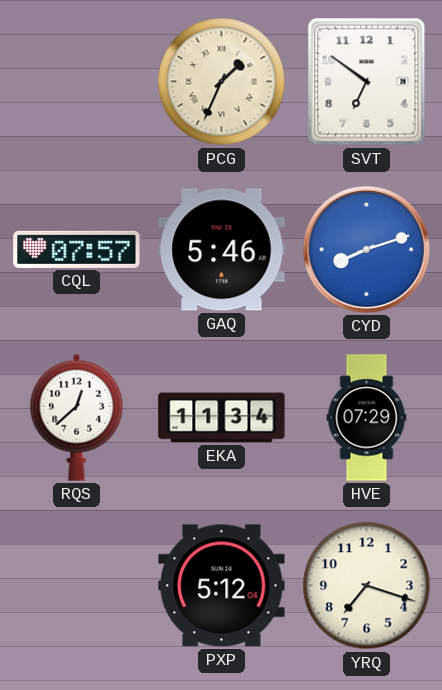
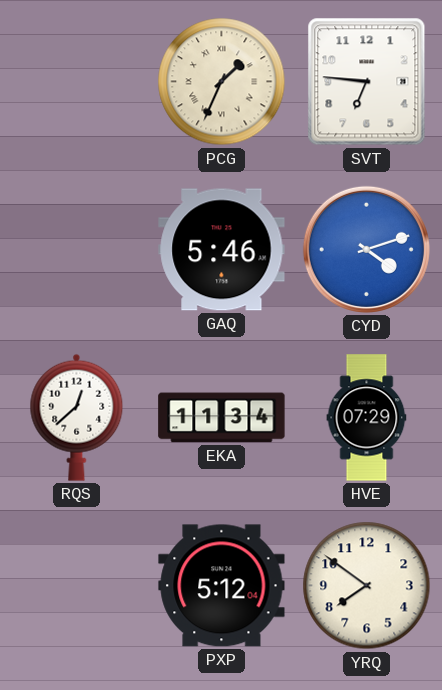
SVT: 6:51 -> 6:46
CQL: 07:57 -> none
CYD: 8:12 -> 4:12
YRQ: 7:18 -> 7:51
